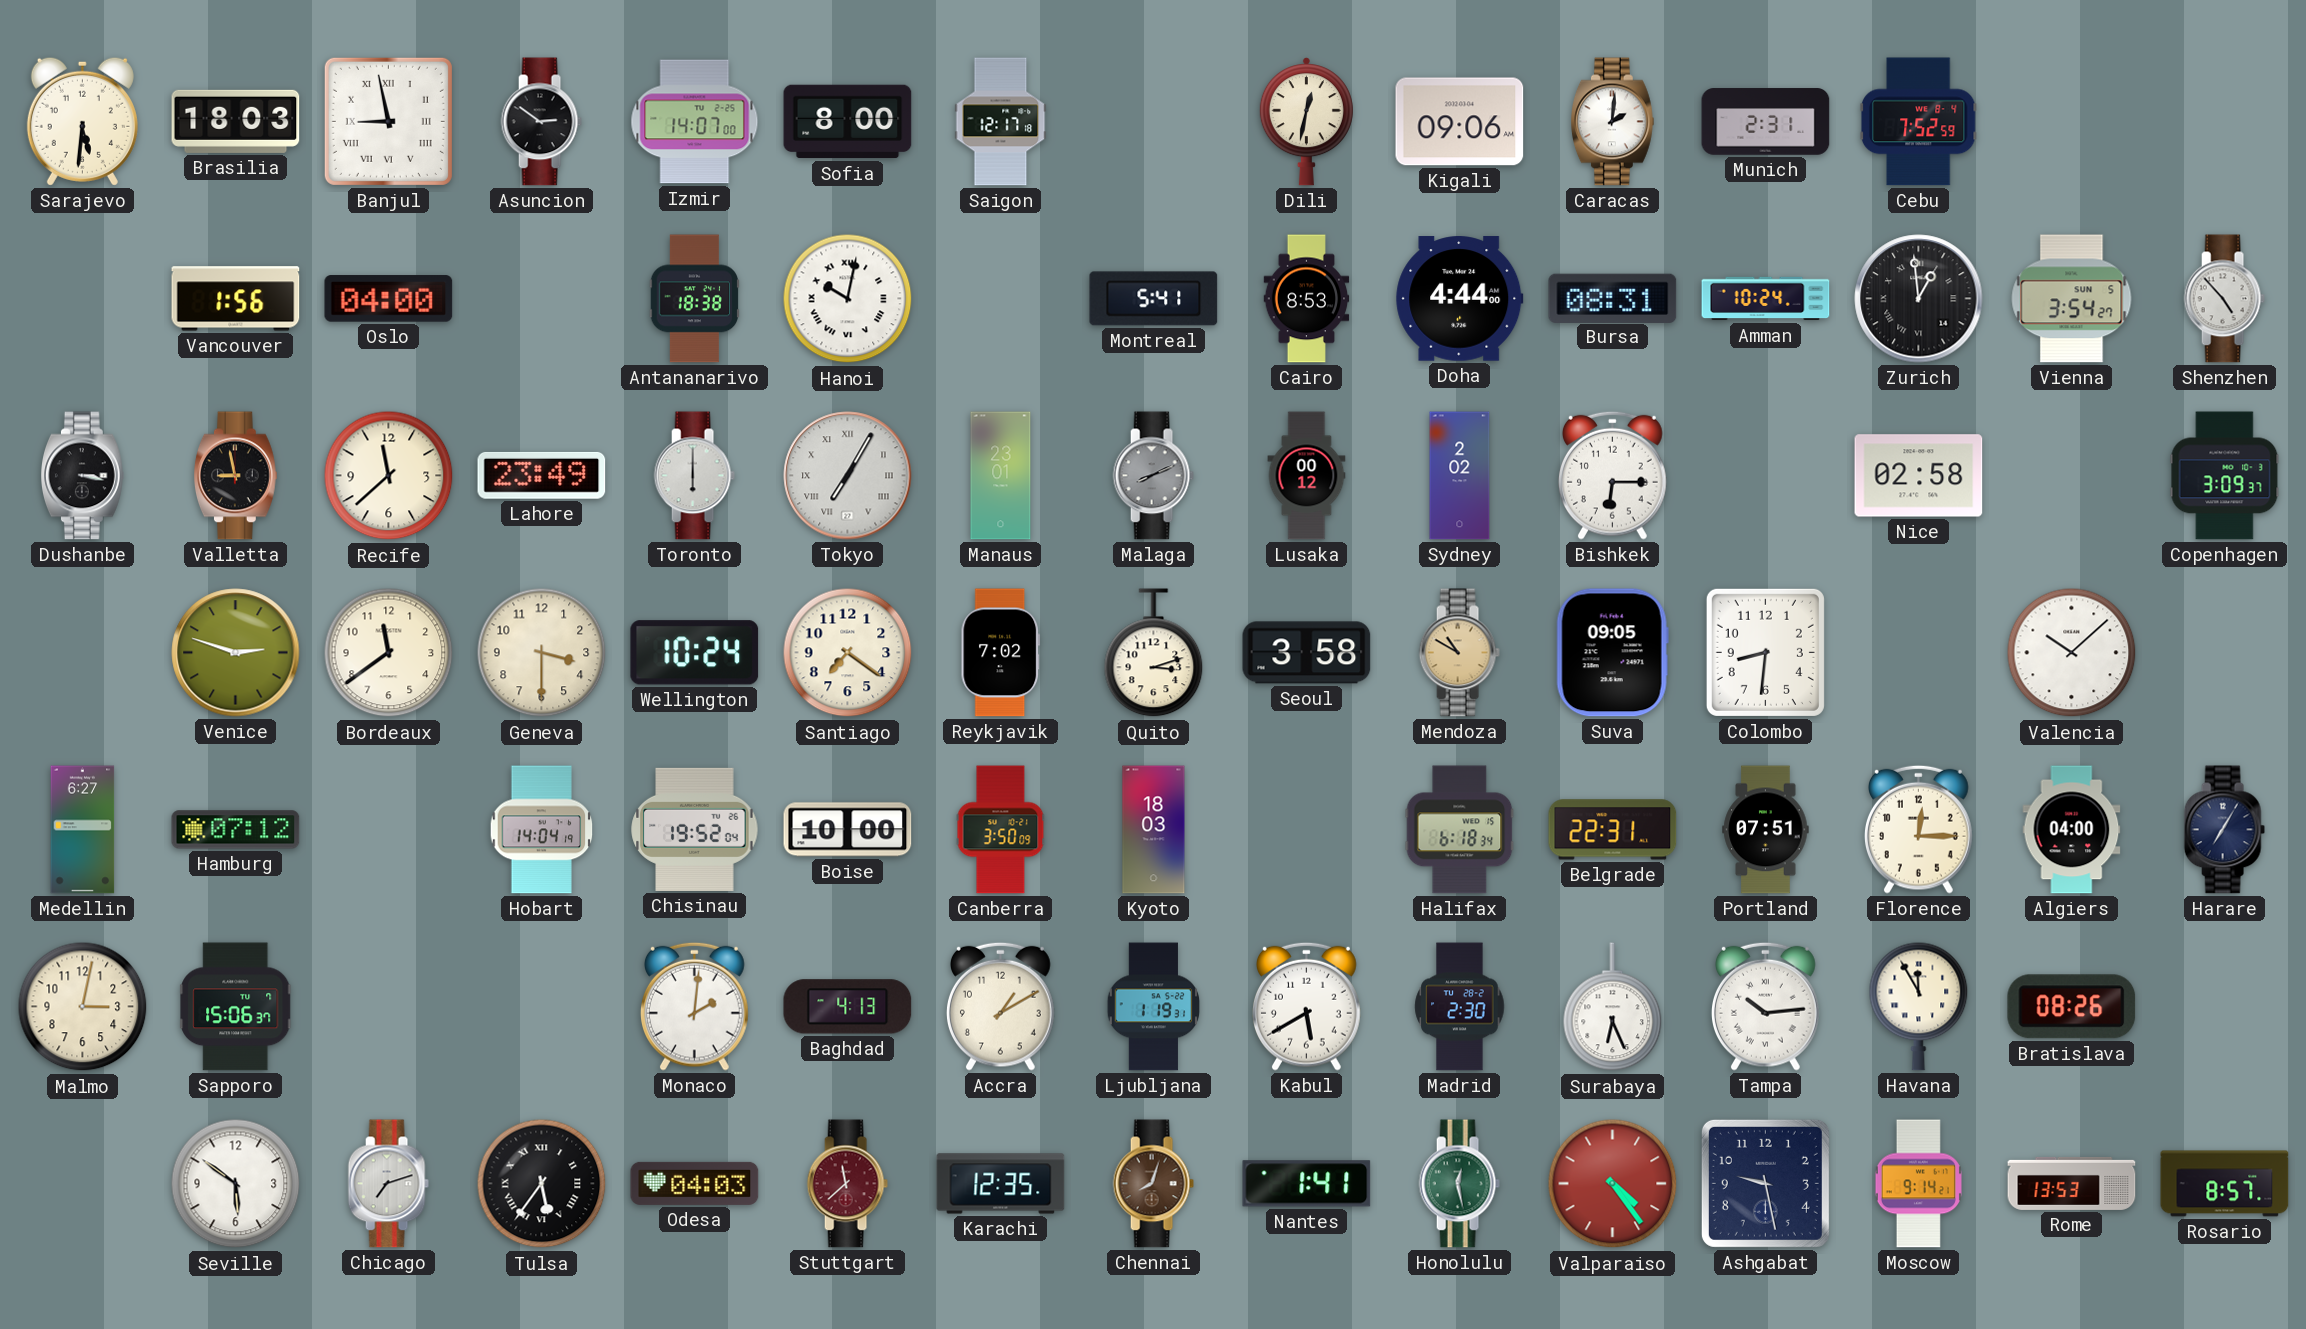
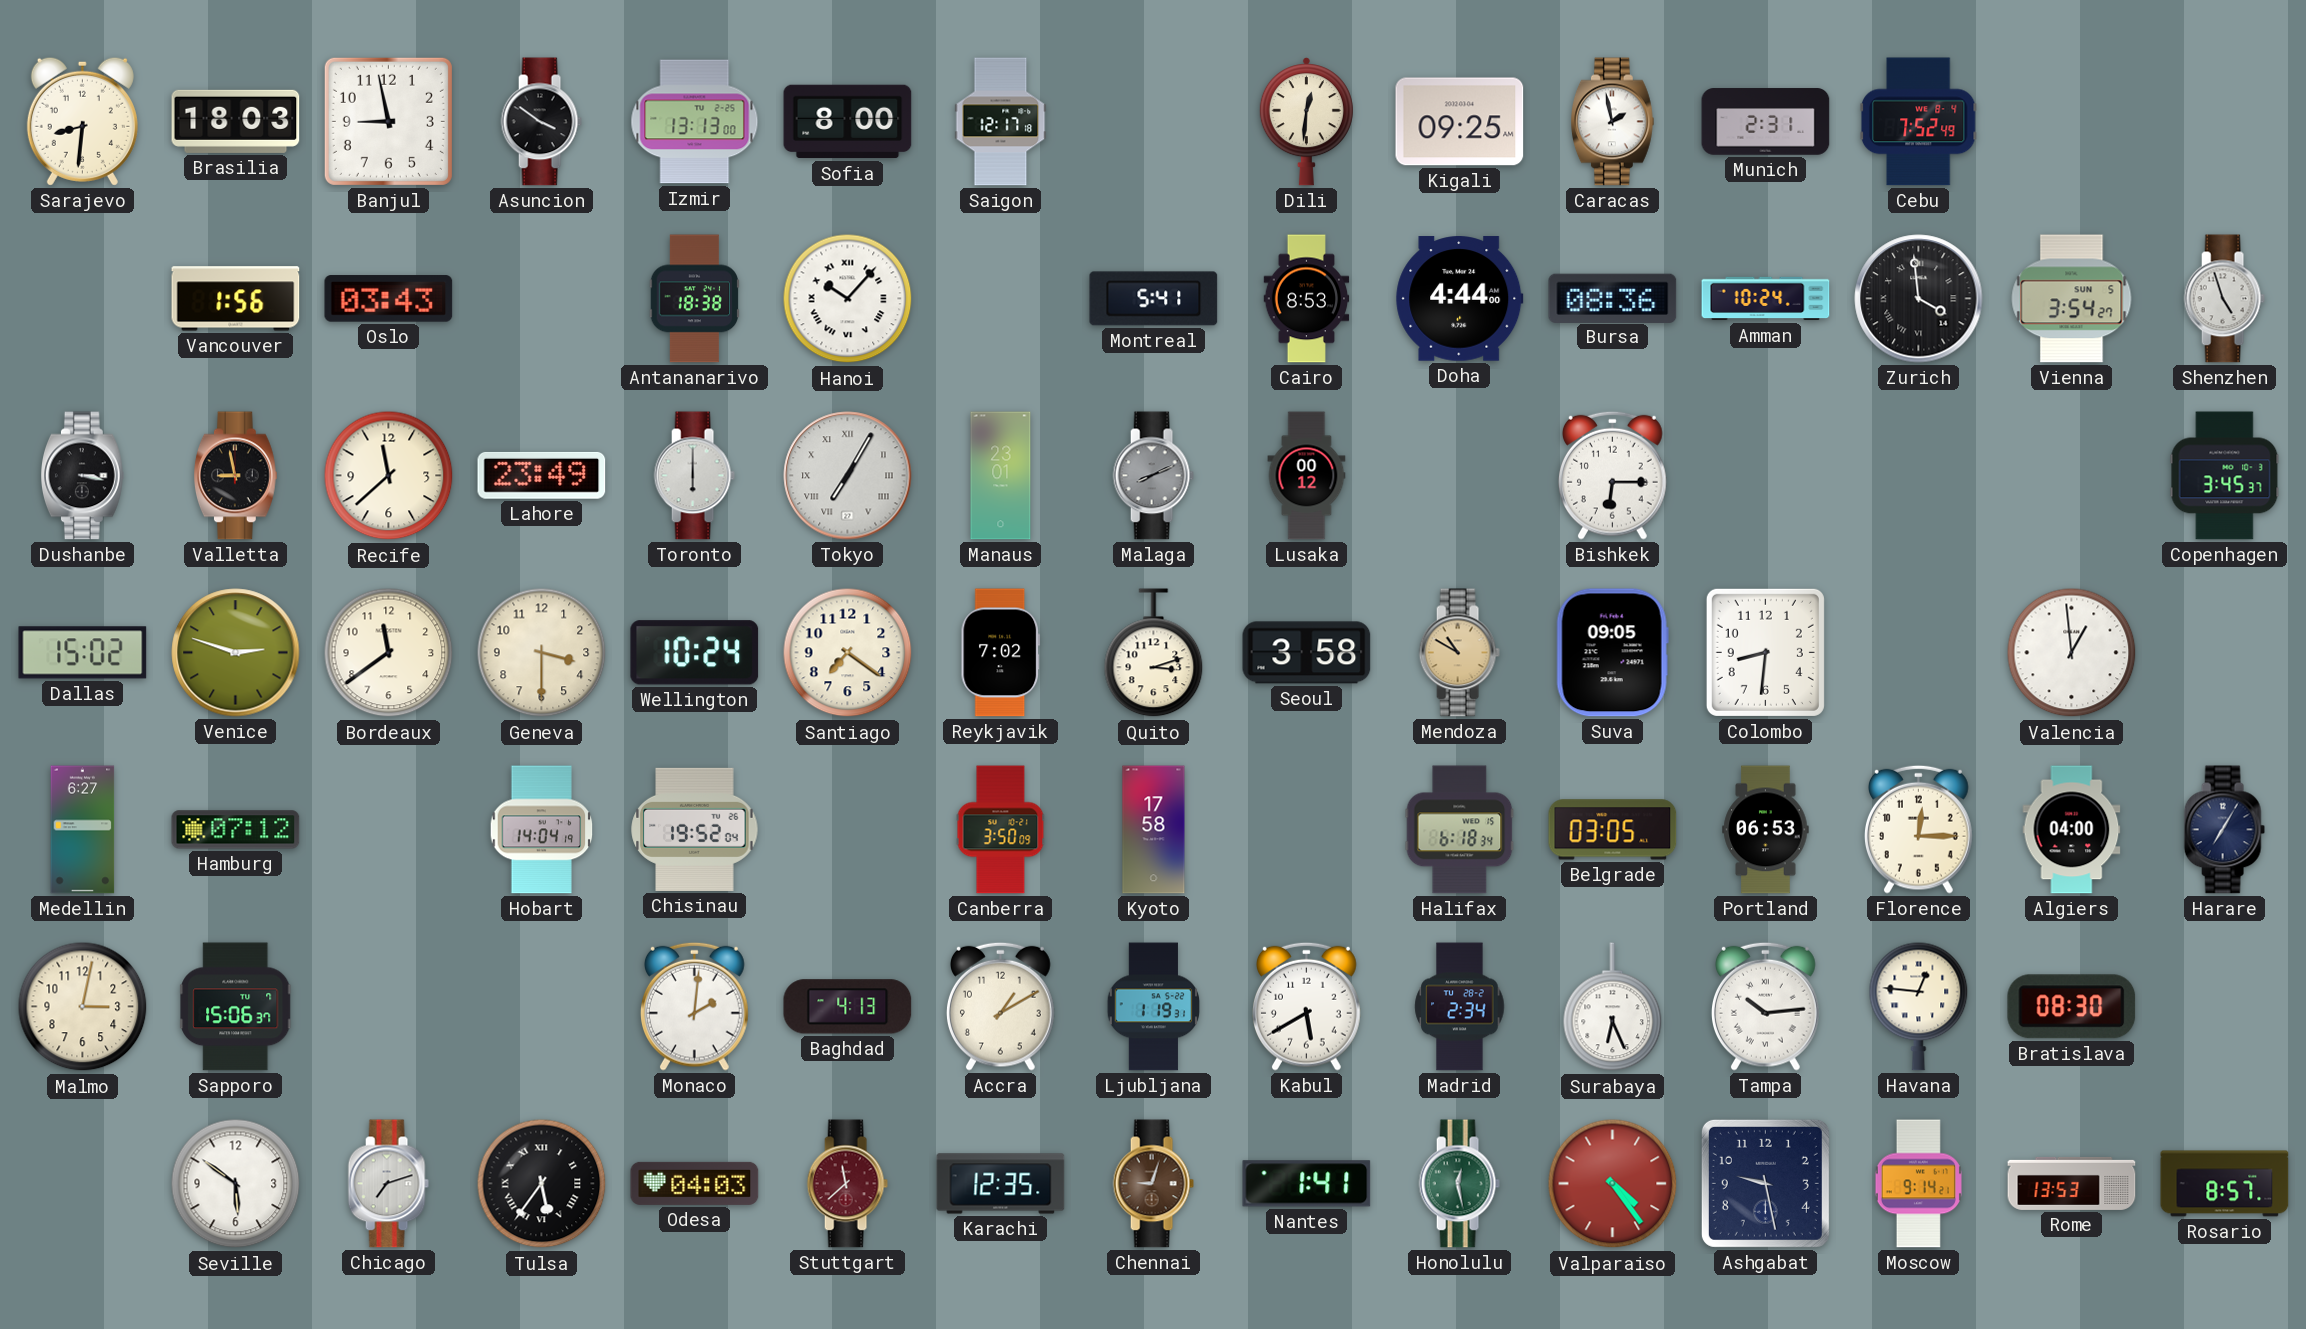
Sarajevo: 5:31 -> 8:31
Banjul numerals: Roman -> Arabic
Asuncion: 2:51 -> 3:51
Izmir: 14:07 -> 13:13
Dili: 12:32 -> 12:31
Kigali: 09:06 -> 09:25
Caracas: 2:01 -> 1:58
Cebu: 7:52:59 -> 7:52:49
Oslo: 04:00 -> 03:43
Hanoi: 10:02 -> 10:07
Bursa: 08:31 -> 08:36
Zurich: 12:59 -> 3:59
Shenzhen: 4:53 -> 4:57
Sydney: 2:02 -> none
Nice: 02:58 -> none
Copenhagen: 3:09 -> 3:45
Dallas: none -> 15:02
Valencia: 10:08 -> 12:59
Boise: 10:00 -> none
Kyoto: 18:03 -> 17:58
Belgrade: 22:31 -> 03:05
Portland: 07:51 -> 06:53
Madrid: 2:30 -> 2:34
Havana: 11:55 -> 12:46
Bratislava: 08:26 -> 08:30
Chennai: 8:03 -> 9:03
